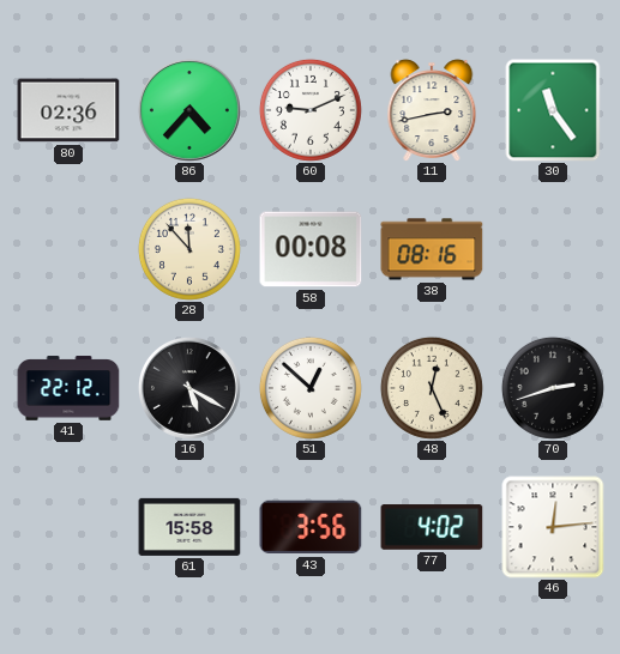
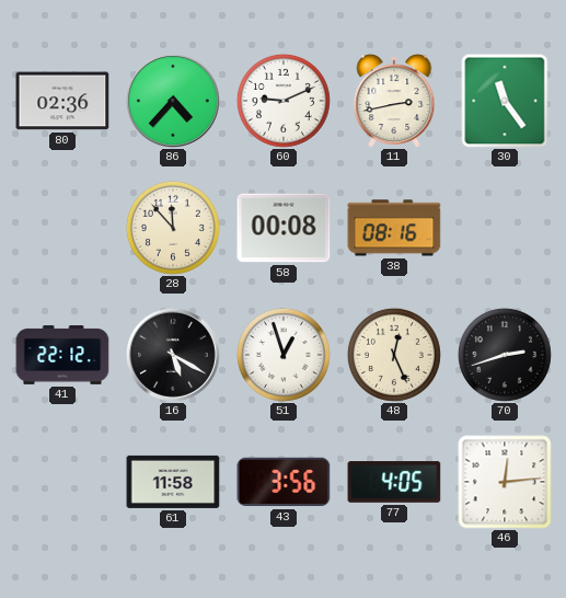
51: 12:52 -> 12:57
61: 15:58 -> 11:58
77: 4:02 -> 4:05
